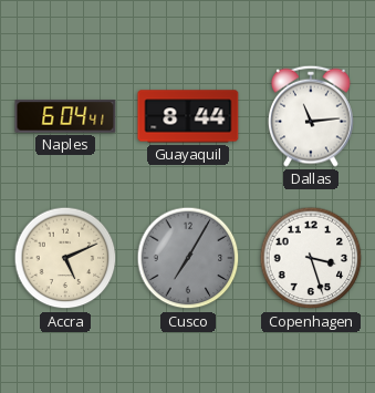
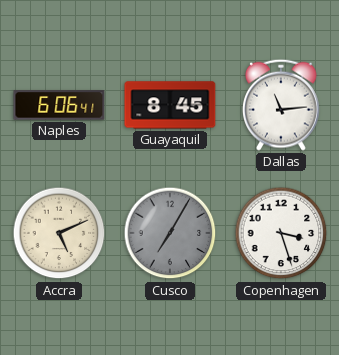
Naples: 6:04 -> 6:06
Guayaquil: 8:44 -> 8:45
